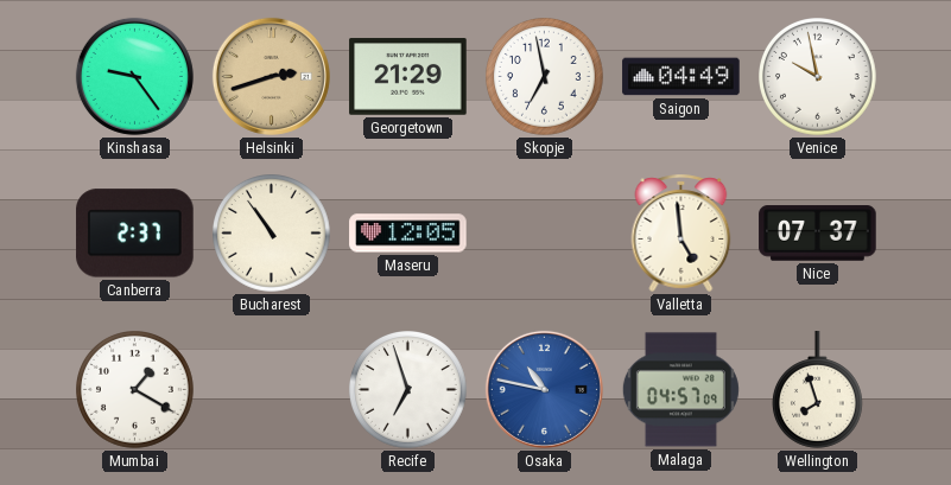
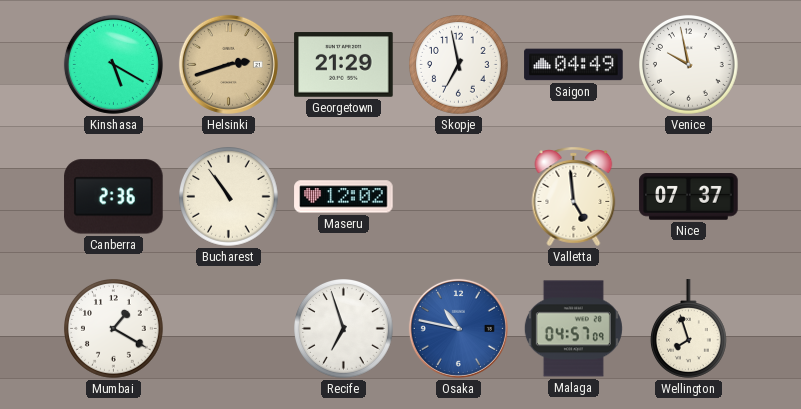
Kinshasa: 9:24 -> 5:20
Canberra: 2:37 -> 2:36
Maseru: 12:05 -> 12:02
